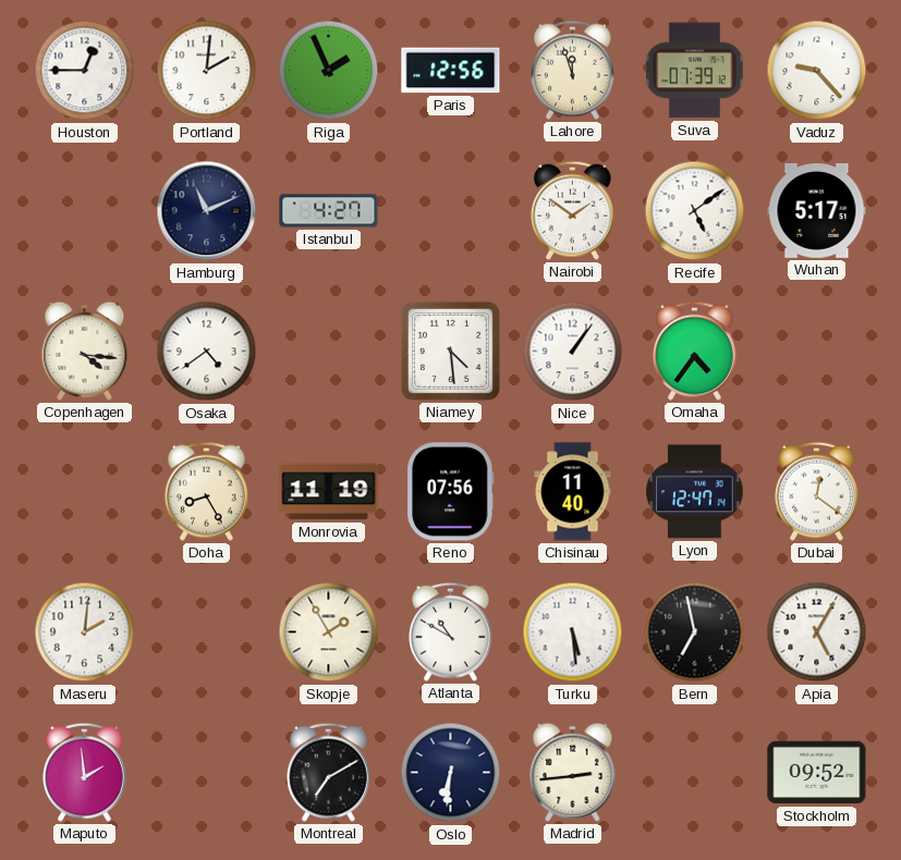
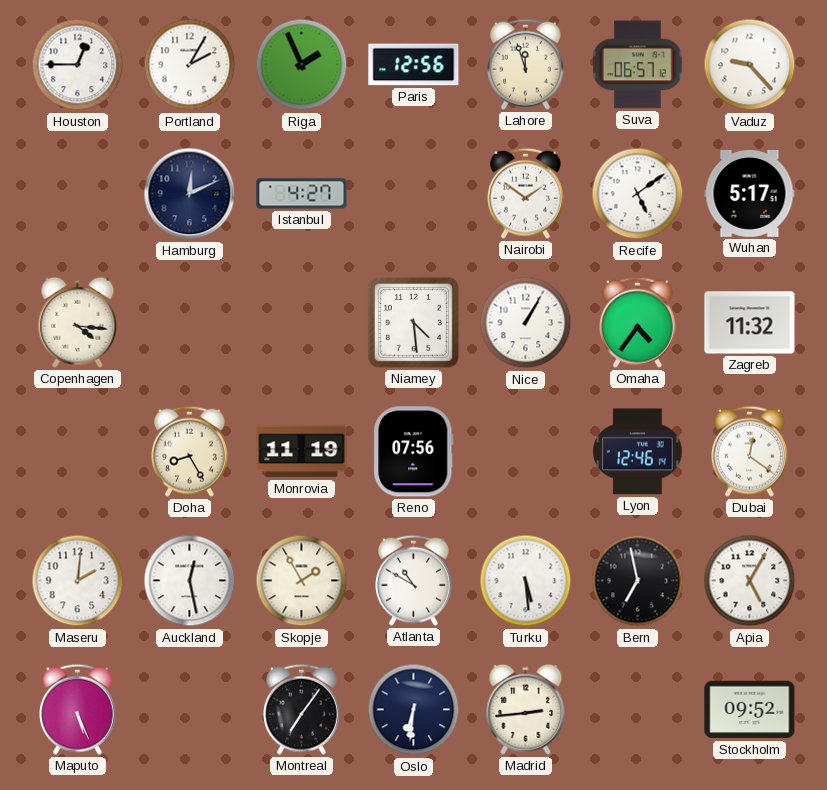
Portland: 2:01 -> 2:05
Suva: 07:39 -> 06:57
Hamburg: 11:11 -> 12:11
Osaka: 4:39 -> none
Nice: 1:06 -> 1:05
Zagreb: none -> 11:32
Chisinau: 11:40 -> none
Lyon: 12:47 -> 12:46
Auckland: none -> 12:28
Maputo: 1:59 -> 5:26
Montreal: 7:10 -> 7:06
